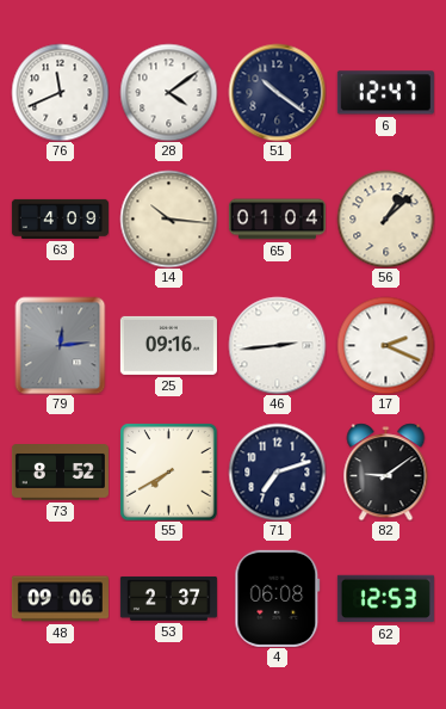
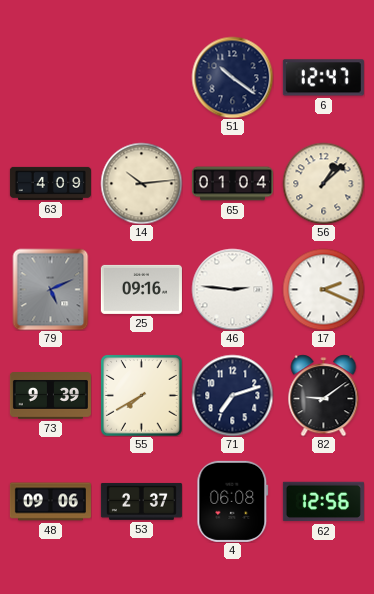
76: 11:41 -> none
28: 4:09 -> none
14: 10:16 -> 10:14
79: 12:14 -> 5:11
46: 2:44 -> 2:46
73: 8:52 -> 9:39
62: 12:53 -> 12:56
